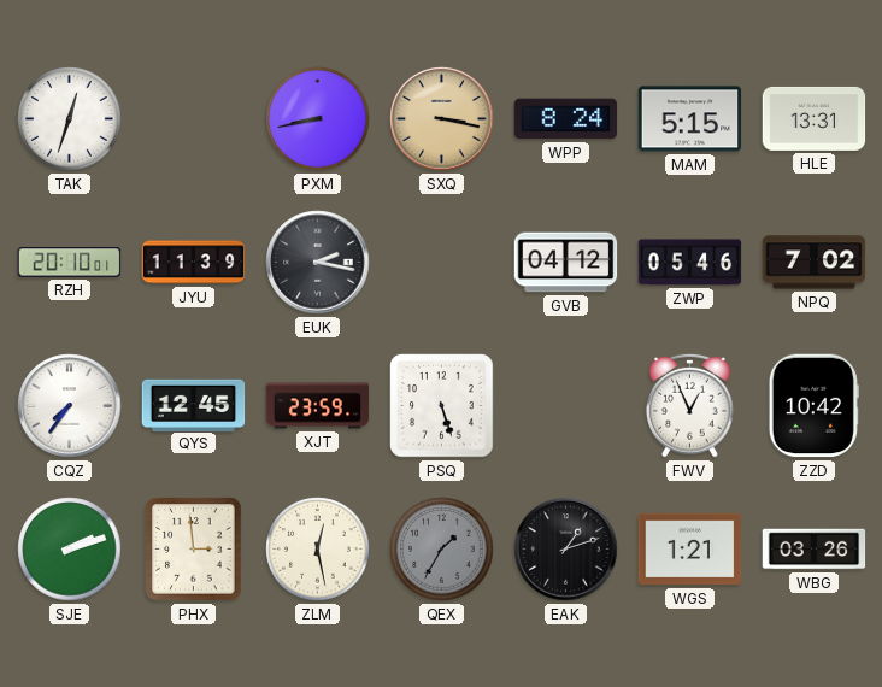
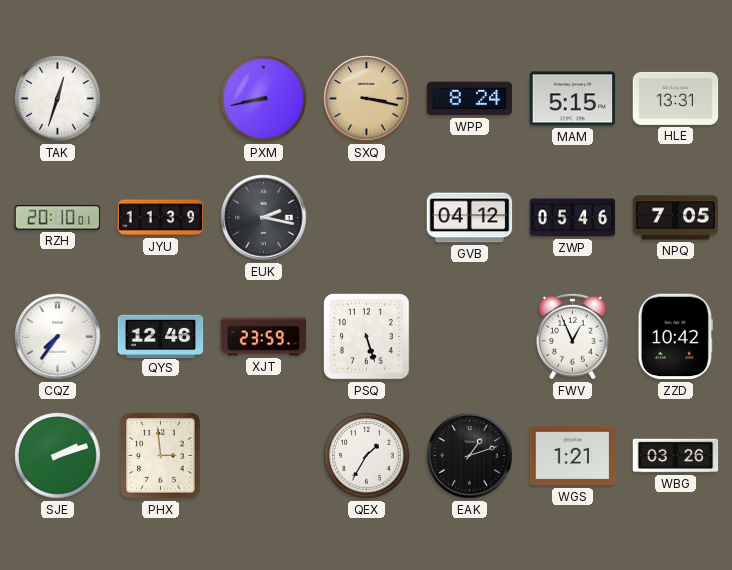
NPQ: 7:02 -> 7:05
QYS: 12:45 -> 12:46
ZLM: 12:28 -> none
QEX dial: grey -> white
